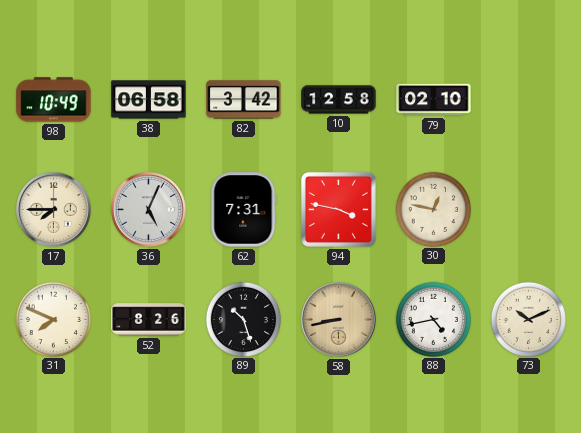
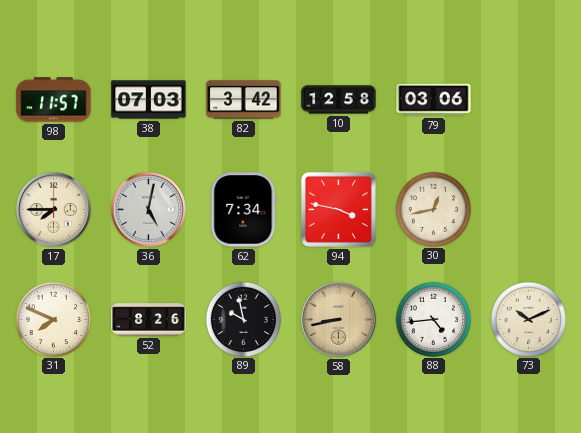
98: 10:49 -> 11:57
38: 06:58 -> 07:03
79: 02:10 -> 03:06
36: 5:04 -> 5:02
62: 7:31 -> 7:34
30: 12:47 -> 12:43
89: 10:27 -> 9:58
88: 4:43 -> 4:44
